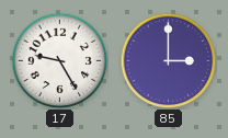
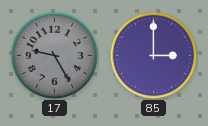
17 dial: white -> grey
